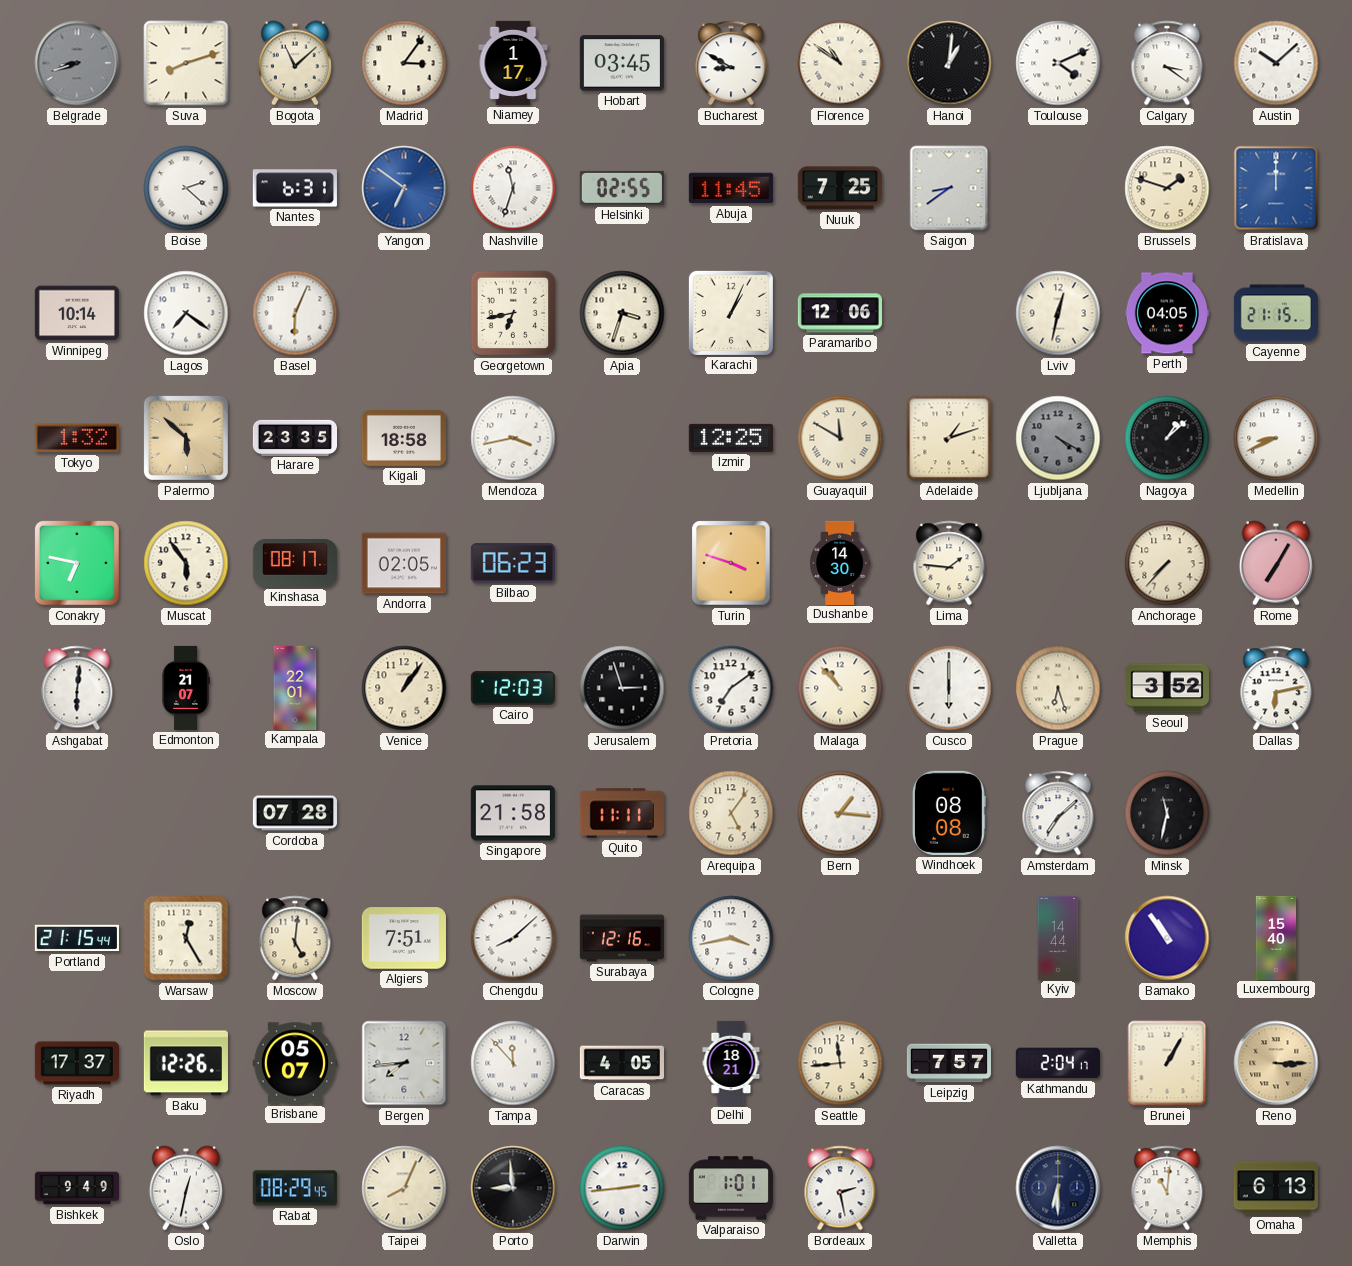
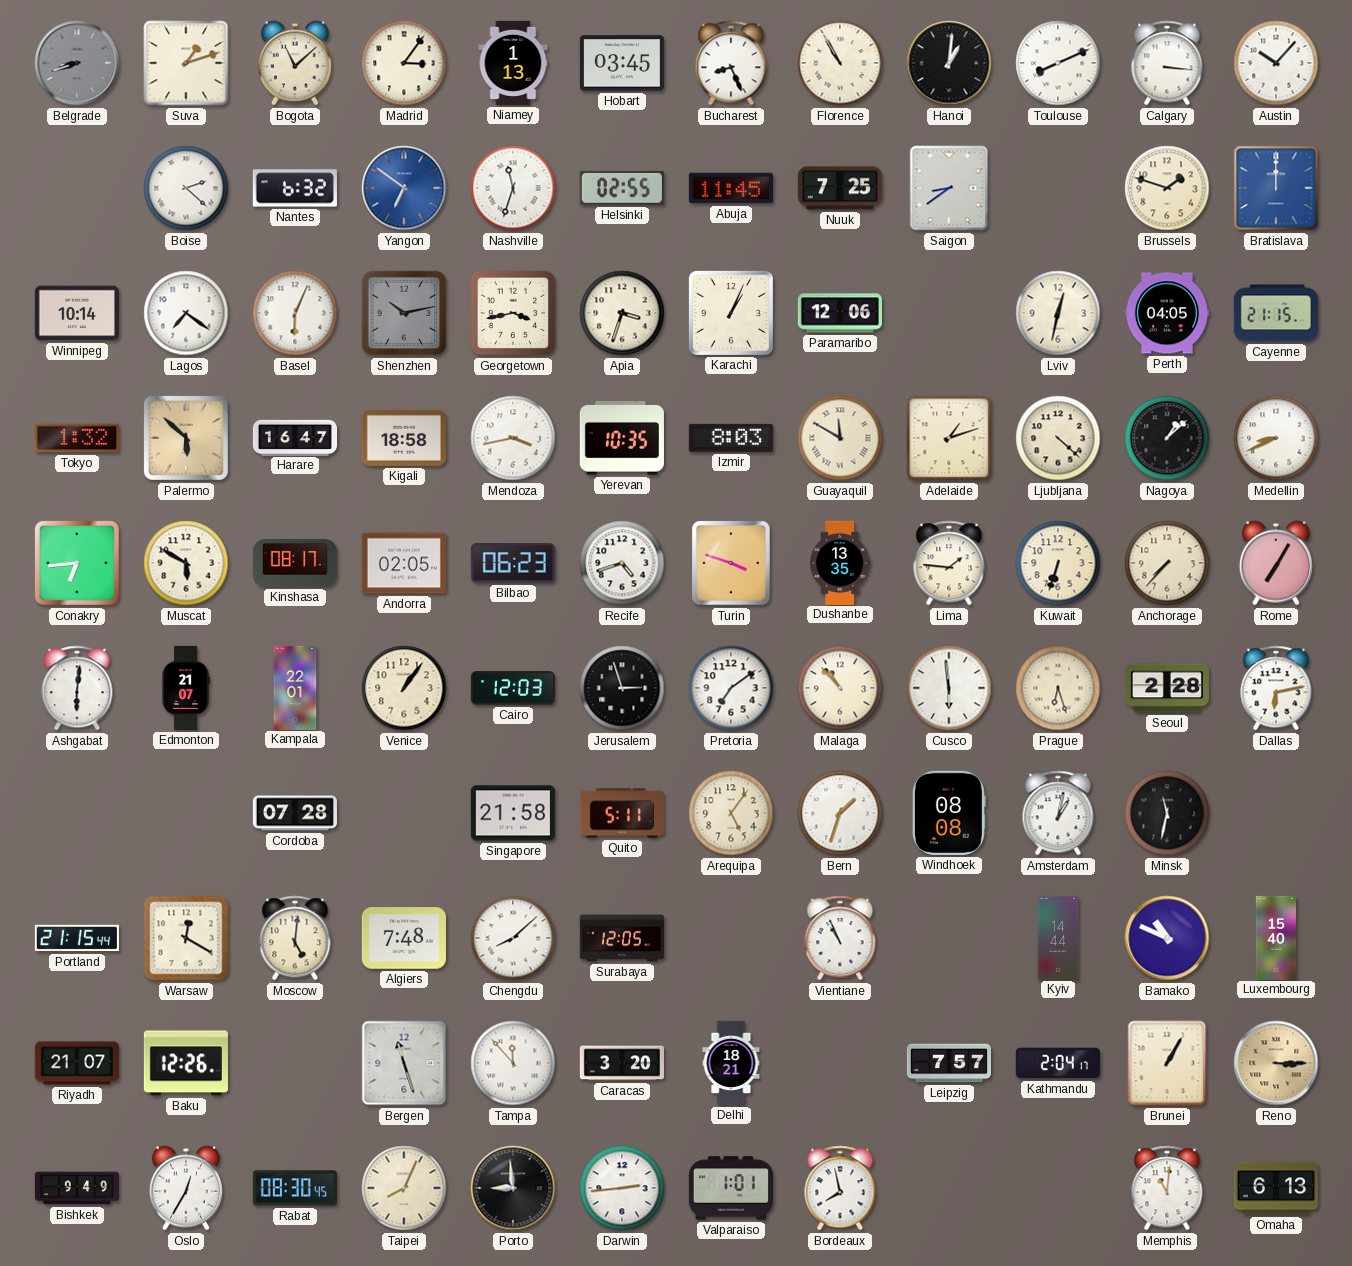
Suva: 8:12 -> 1:12
Niamey: 1:17 -> 1:13
Bucharest: 8:50 -> 8:26
Florence: 10:51 -> 10:55
Toulouse: 4:11 -> 8:11
Calgary: 3:21 -> 3:16
Austin: 10:08 -> 10:07
Nantes: 6:31 -> 6:32
Shenzhen: none -> 10:13
Georgetown: 6:43 -> 3:43
Harare: 23:35 -> 16:47
Yerevan: none -> 10:35
Izmir: 12:25 -> 8:03
Ljubljana: 4:20 -> 4:22
Ljubljana dial: grey -> cream
Conakry: 6:47 -> 6:44
Muscat: 5:54 -> 5:50
Recife: none -> 4:42
Dushanbe: 14:30 -> 13:35
Kuwait: none -> 6:33
Cusco: 6:00 -> 5:59
Seoul: 3:52 -> 2:28
Quito: 11:11 -> 5:11
Bern: 1:16 -> 1:33
Amsterdam: 7:08 -> 1:02
Warsaw: 12:25 -> 12:20
Algiers: 7:51 -> 7:48
Surabaya: 12:16 -> 12:05
Cologne: 3:43 -> none
Vientiane: none -> 10:56
Bamako: 10:54 -> 10:49
Riyadh: 17:37 -> 21:07
Brisbane: 05:07 -> none
Bergen: 7:44 -> 11:27
Caracas: 4:05 -> 3:20
Seattle: 11:44 -> none
Oslo: 12:32 -> 12:35
Rabat: 08:29 -> 08:30
Bordeaux: 2:28 -> 7:58
Valletta: 6:30 -> none
